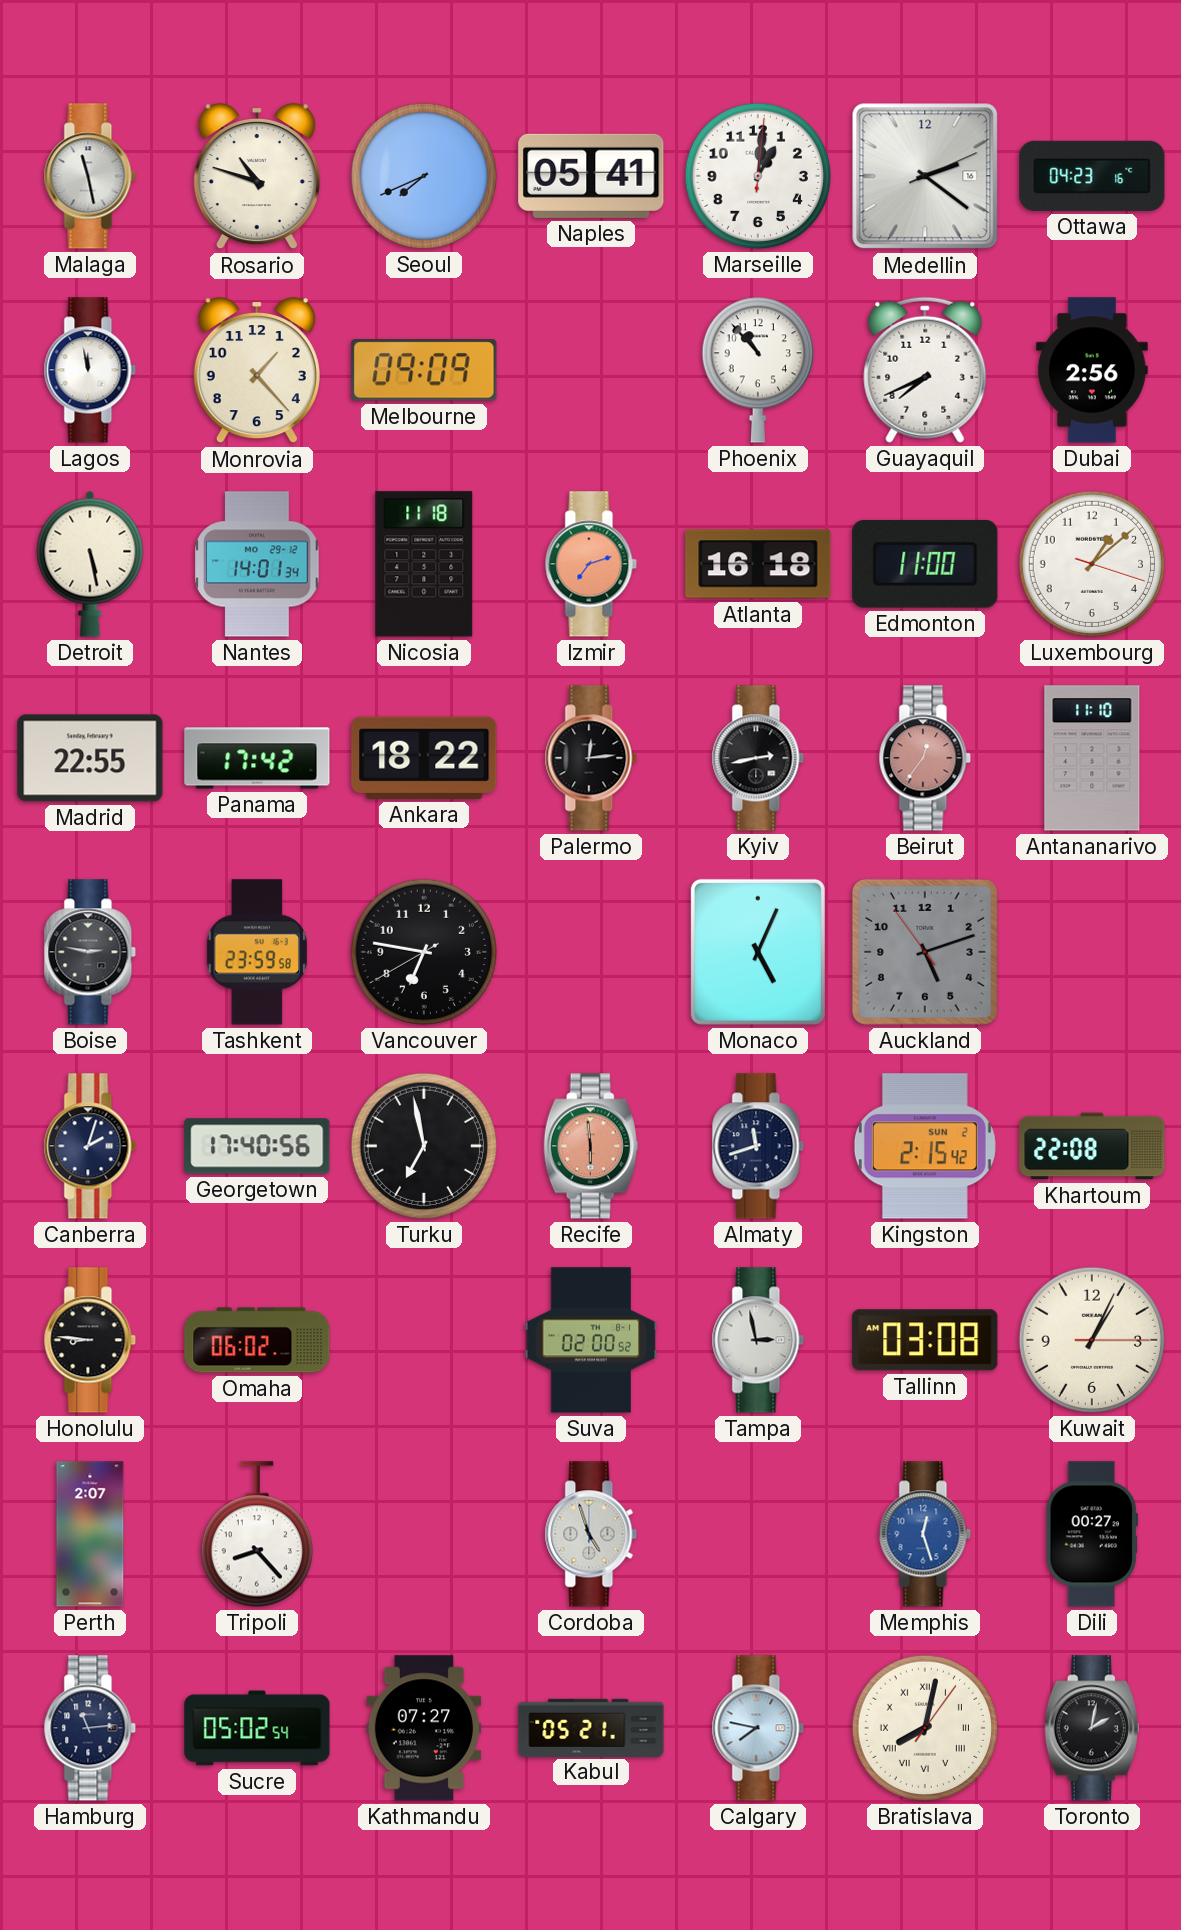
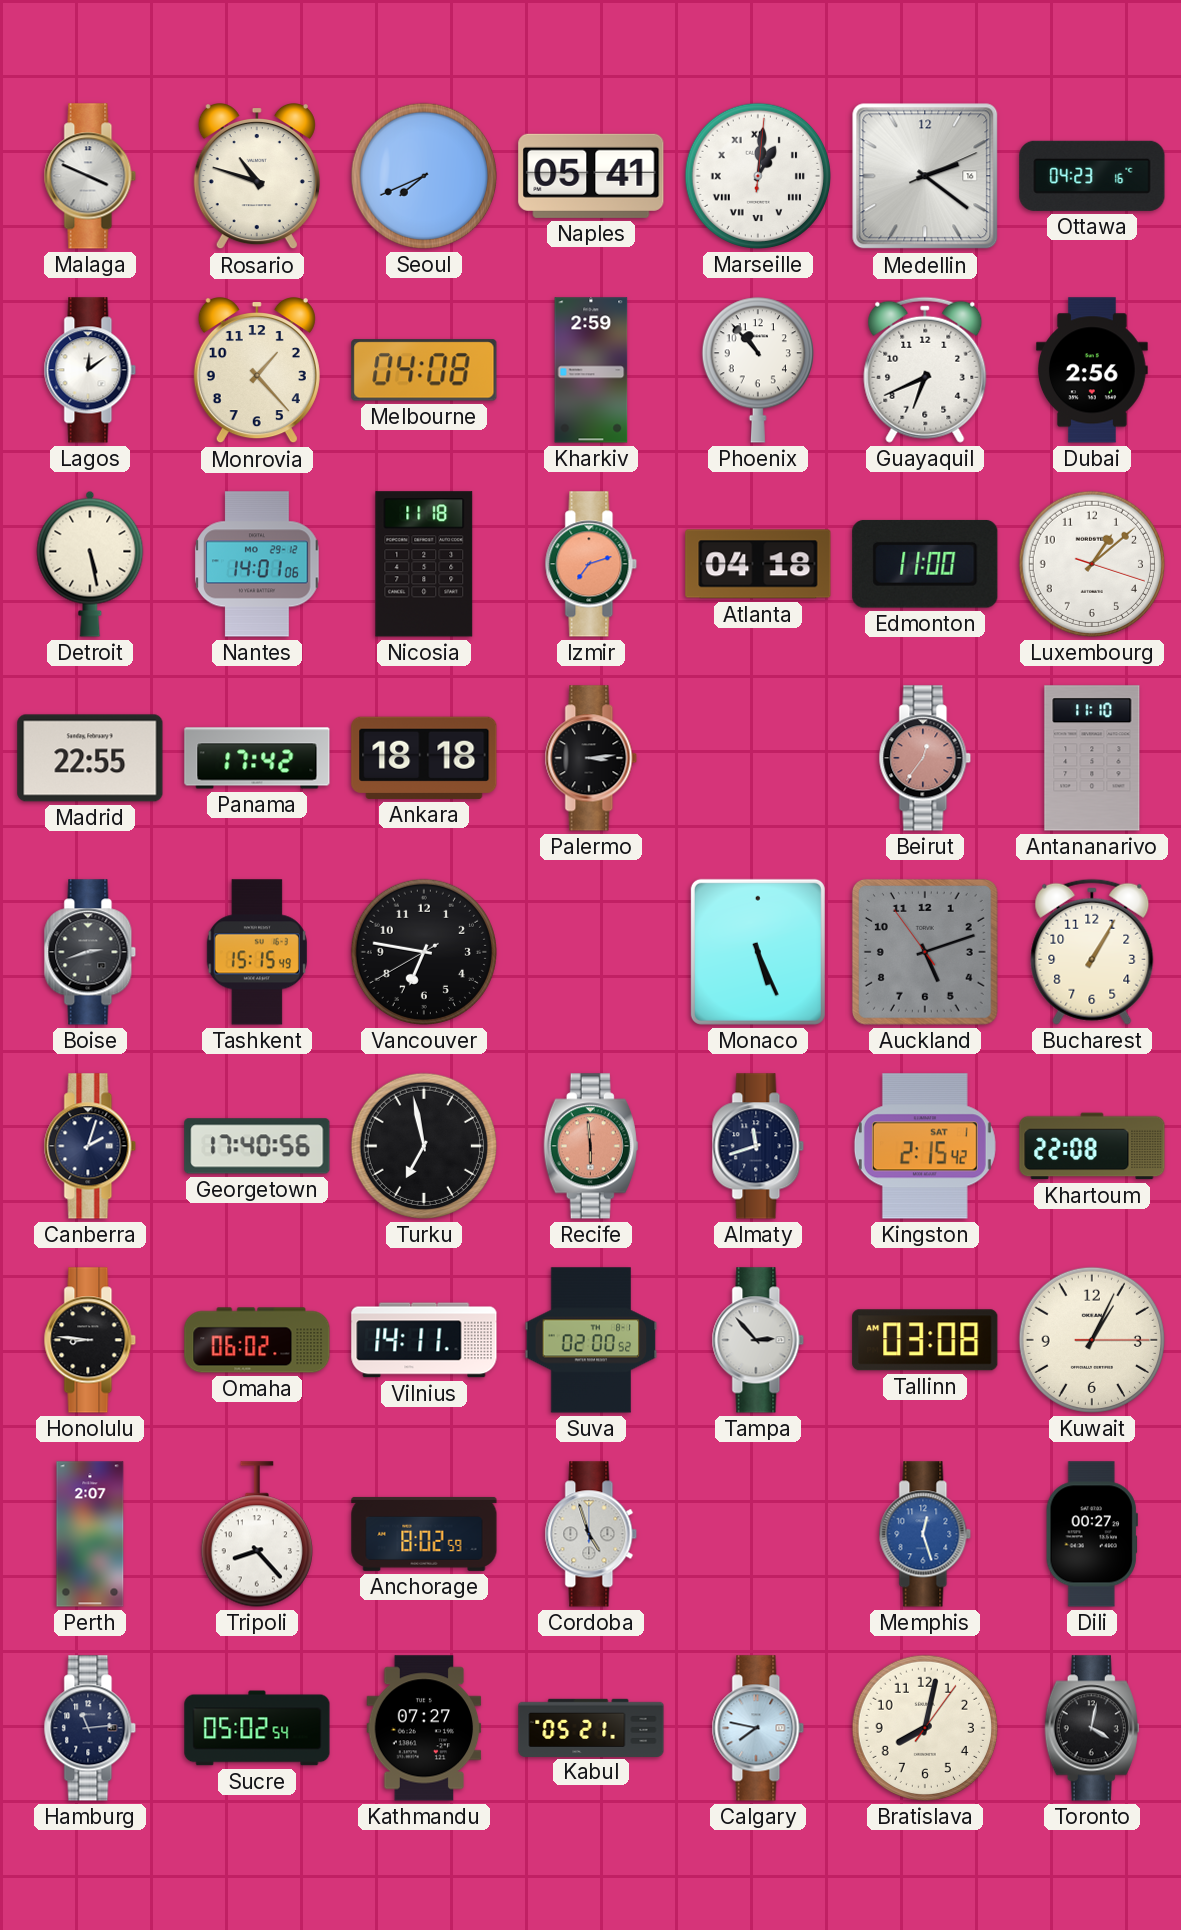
Malaga: 11:28 -> 3:49
Marseille numerals: Arabic -> Roman
Lagos: 11:58 -> 12:09
Melbourne: 09:09 -> 04:08
Kharkiv: none -> 2:59
Guayaquil: 7:41 -> 6:41
Nantes: 14:01:34 -> 14:01:06
Atlanta: 16:18 -> 04:18
Ankara: 18:22 -> 18:18
Palermo: 12:14 -> 3:14
Kyiv: 2:43 -> none
Boise: 2:47 -> 2:42
Tashkent: 23:59 -> 15:15
Monaco: 5:04 -> 5:26
Bucharest: none -> 1:05
Kingston date: SUN 2 -> SAT 1
Vilnius: none -> 14:11
Tampa: 2:58 -> 2:53
Anchorage: none -> 8:02
Bratislava numerals: Roman -> Arabic
Toronto: 2:02 -> 4:02
